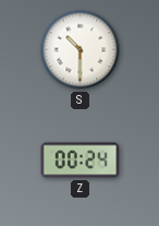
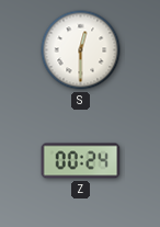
S: 10:30 -> 12:30
